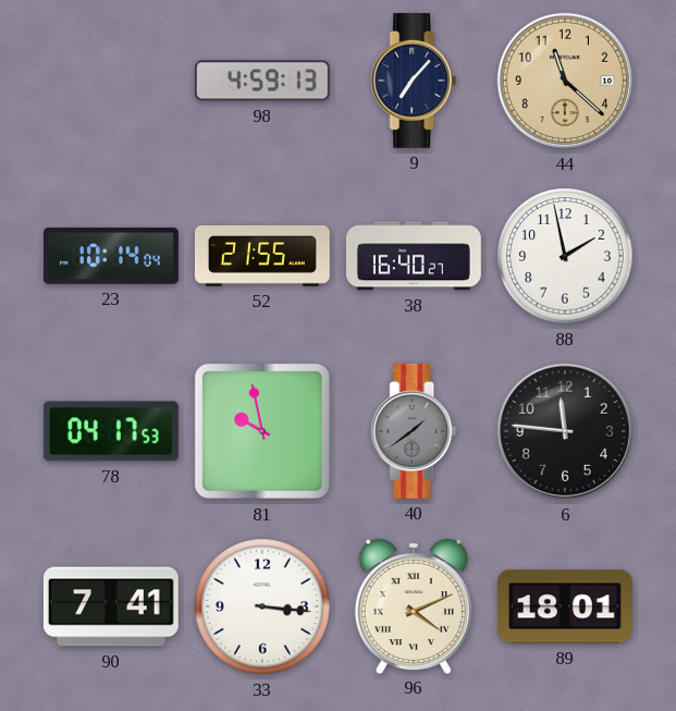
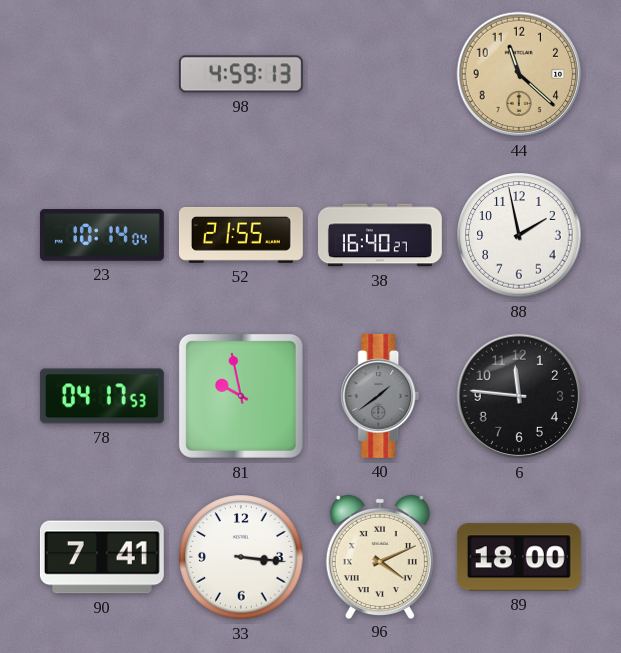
9: 7:07 -> none
89: 18:01 -> 18:00
